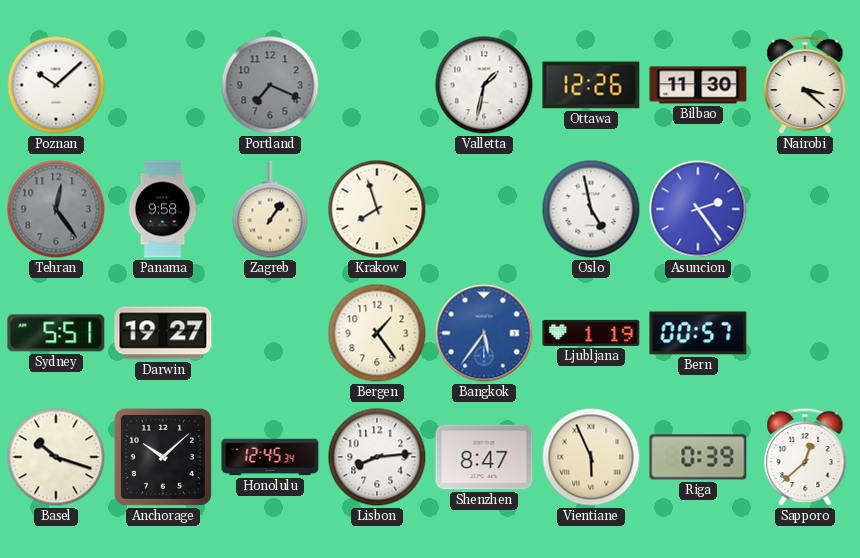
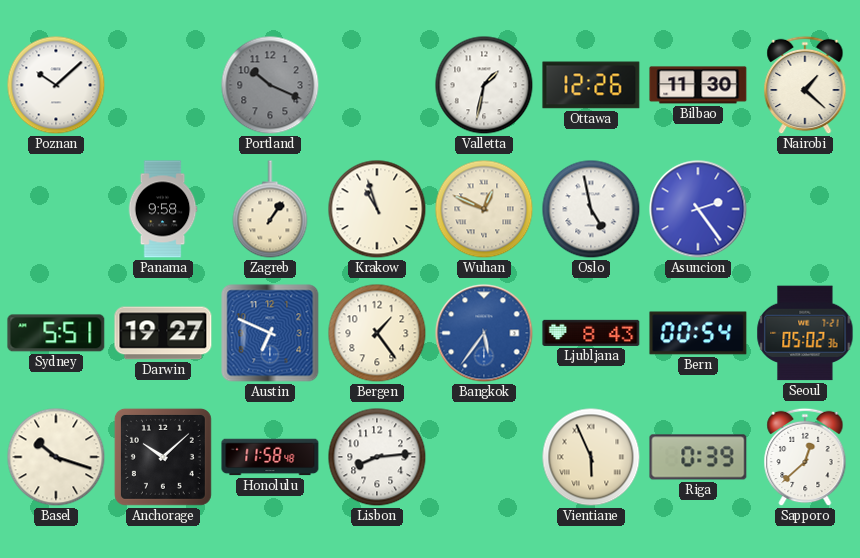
Portland: 7:19 -> 10:19
Nairobi: 3:22 -> 1:22
Tehran: 12:24 -> none
Krakow: 7:57 -> 10:57
Wuhan: none -> 12:49
Austin: none -> 6:49
Ljubljana: 1:19 -> 8:43
Bern: 00:57 -> 00:54
Seoul: none -> 05:02
Honolulu: 12:45 -> 11:58
Shenzhen: 8:47 -> none
